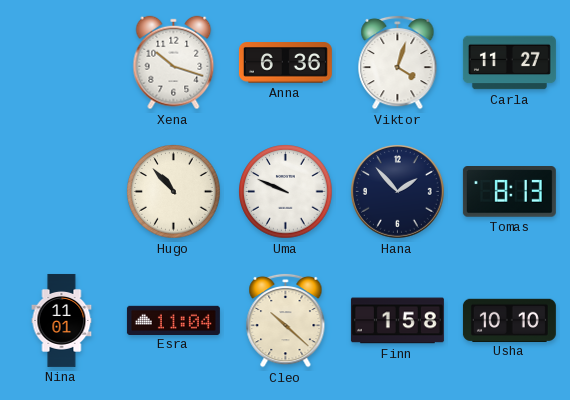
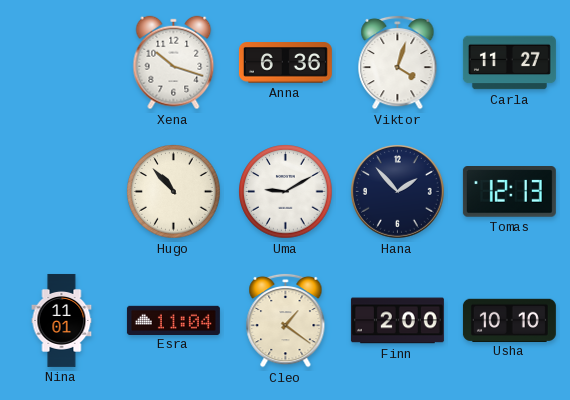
Uma: 9:49 -> 9:10
Tomas: 8:13 -> 12:13
Cleo: 10:22 -> 1:21
Finn: 1:58 -> 2:00
